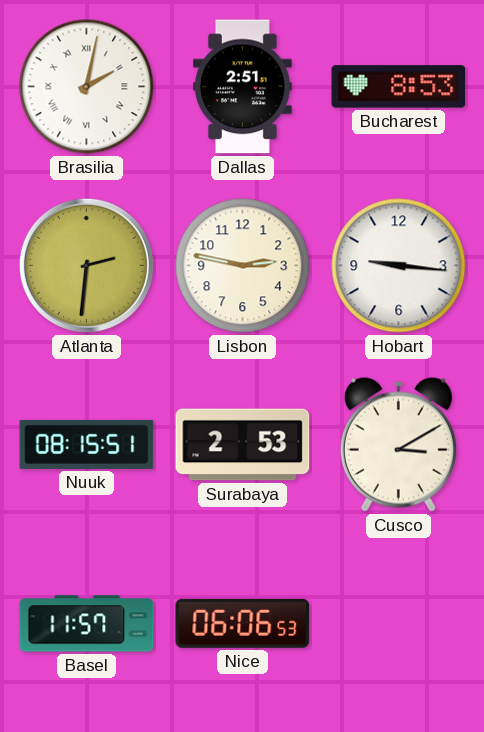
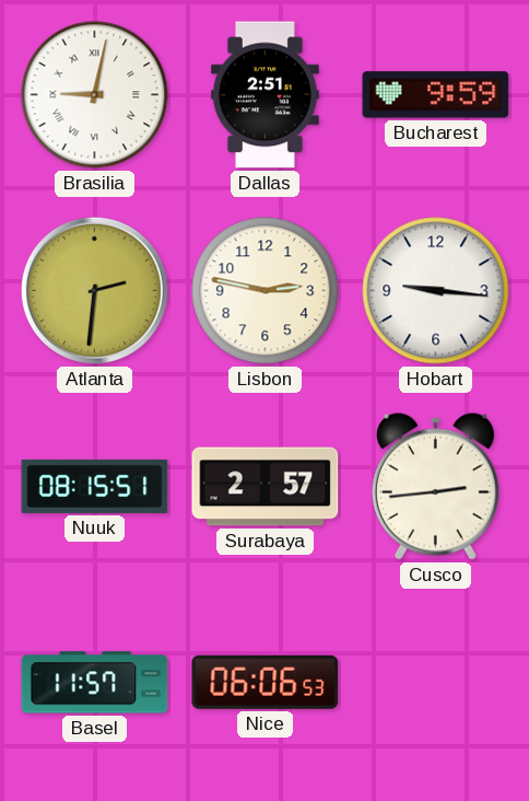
Brasilia: 2:02 -> 9:02
Bucharest: 8:53 -> 9:59
Surabaya: 2:53 -> 2:57
Cusco: 3:10 -> 2:44
